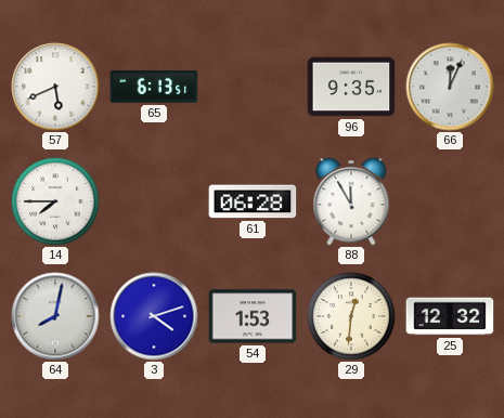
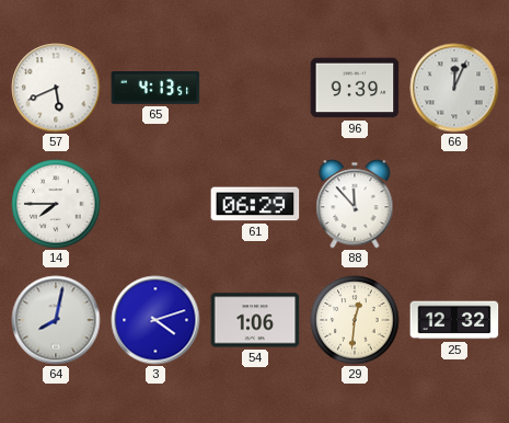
65: 6:13 -> 4:13
96: 9:35 -> 9:39
61: 06:28 -> 06:29
88: 11:55 -> 11:53
54: 1:53 -> 1:06
